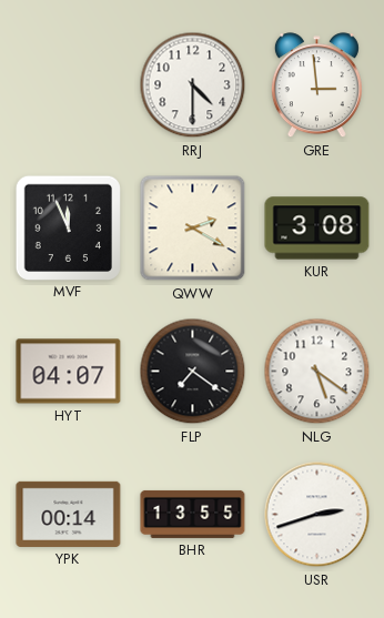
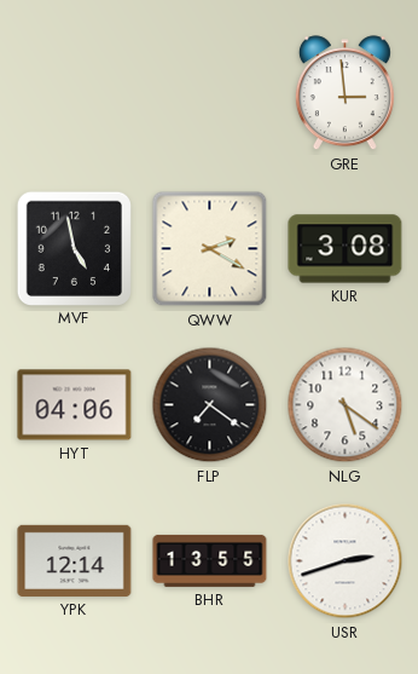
RRJ: 4:30 -> none
MVF: 11:56 -> 4:58
HYT: 04:07 -> 04:06
YPK: 00:14 -> 12:14
